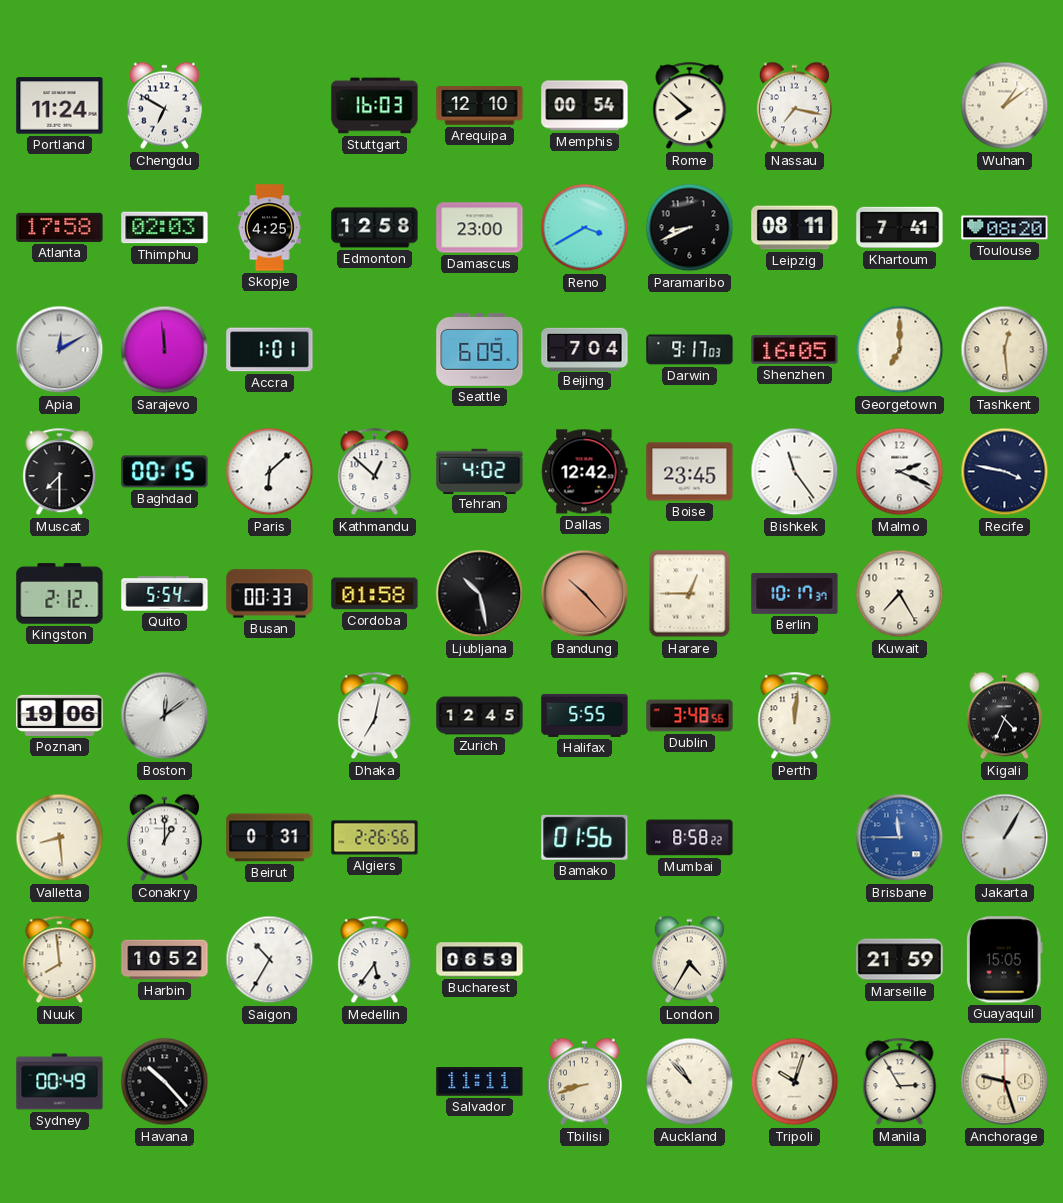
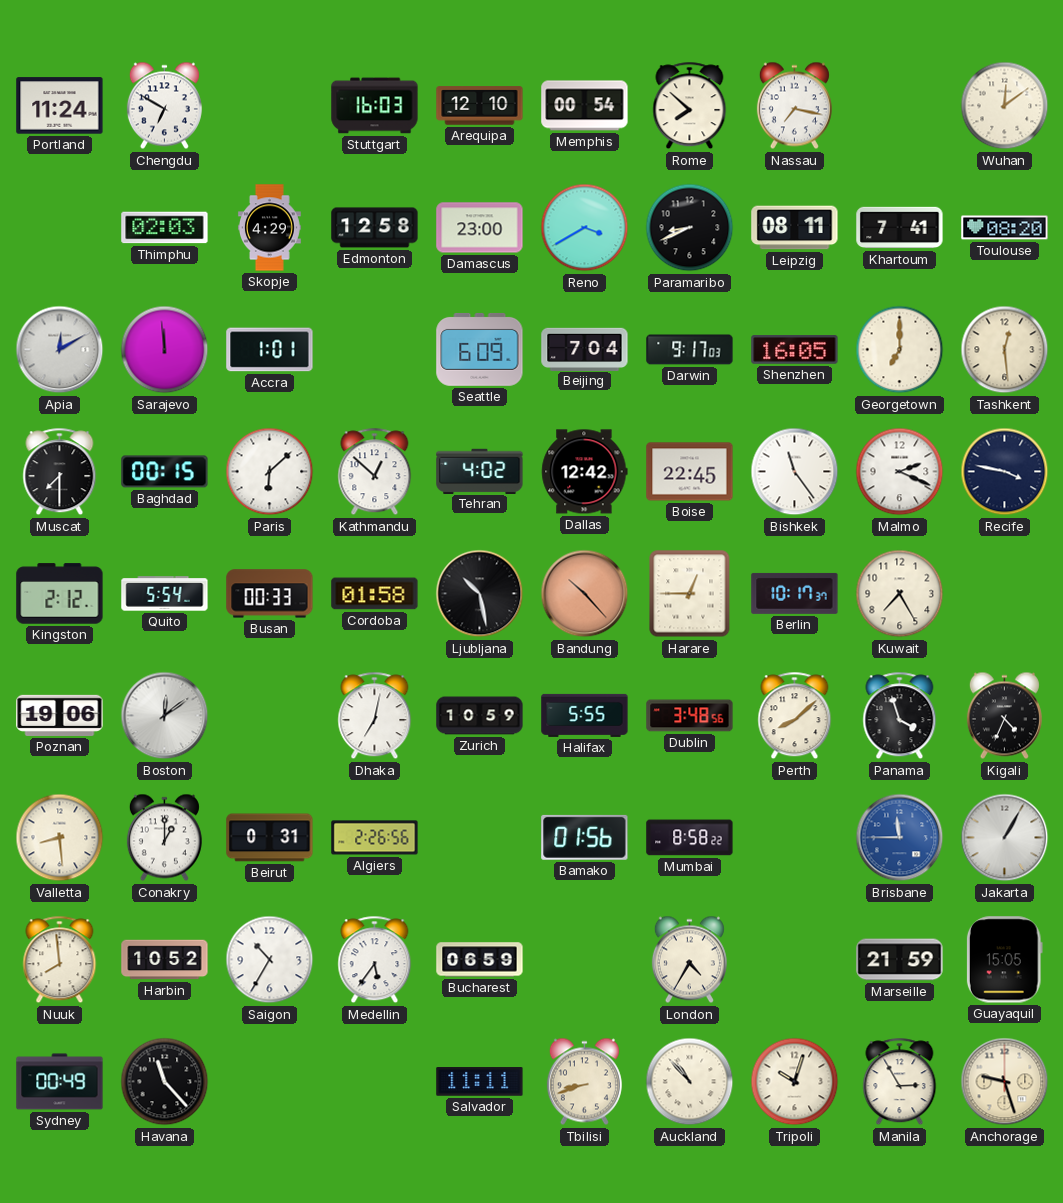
Wuhan: 1:09 -> 12:09
Atlanta: 17:58 -> none
Skopje: 4:25 -> 4:29
Boise: 23:45 -> 22:45
Zurich: 12:45 -> 10:59
Perth: 12:01 -> 8:08
Panama: none -> 3:57
Havana: 10:23 -> 11:23
